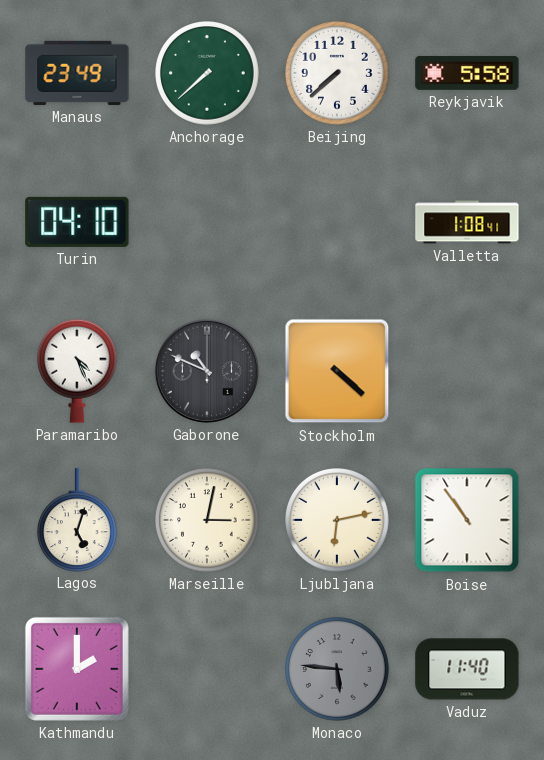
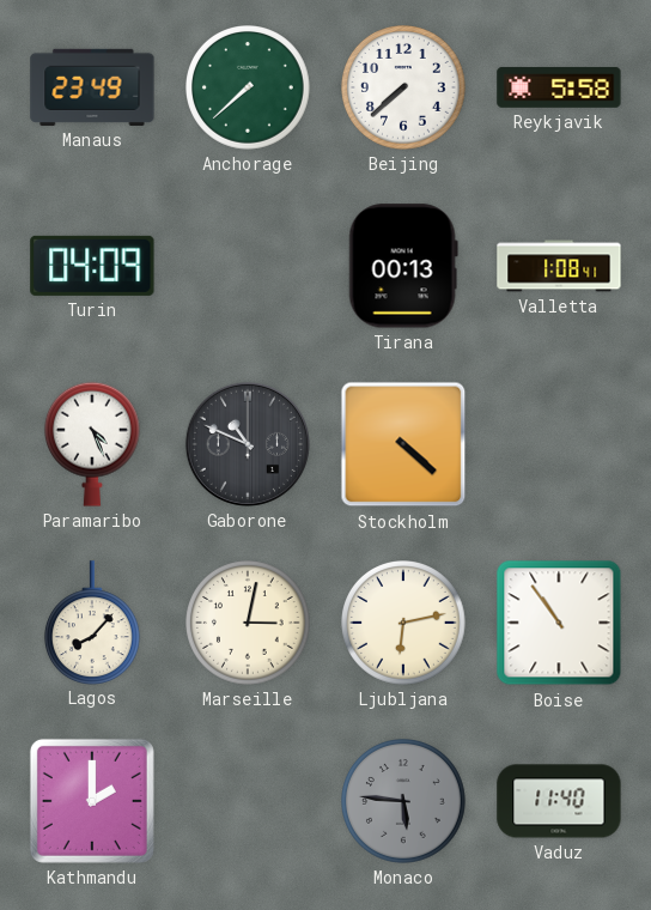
Turin: 04:10 -> 04:09
Tirana: none -> 00:13
Lagos: 5:03 -> 8:07
